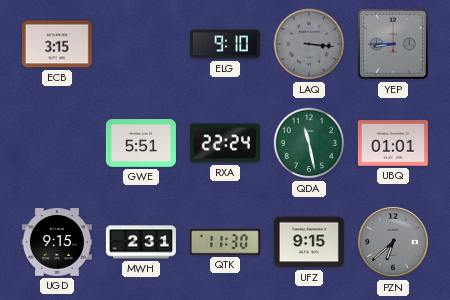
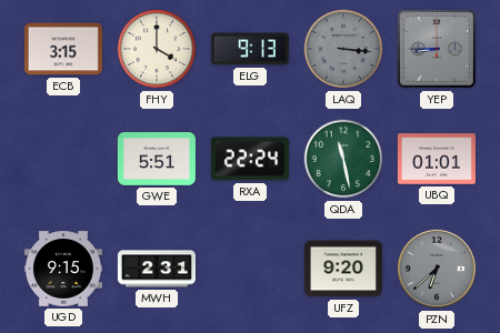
FHY: none -> 4:00
ELG: 9:10 -> 9:13
QTK: 11:30 -> none
UFZ: 9:15 -> 9:20
